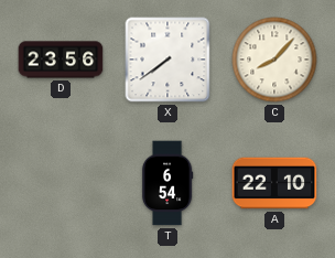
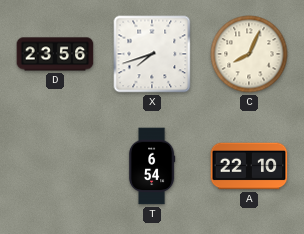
X: 7:39 -> 7:42
C: 8:07 -> 8:04
